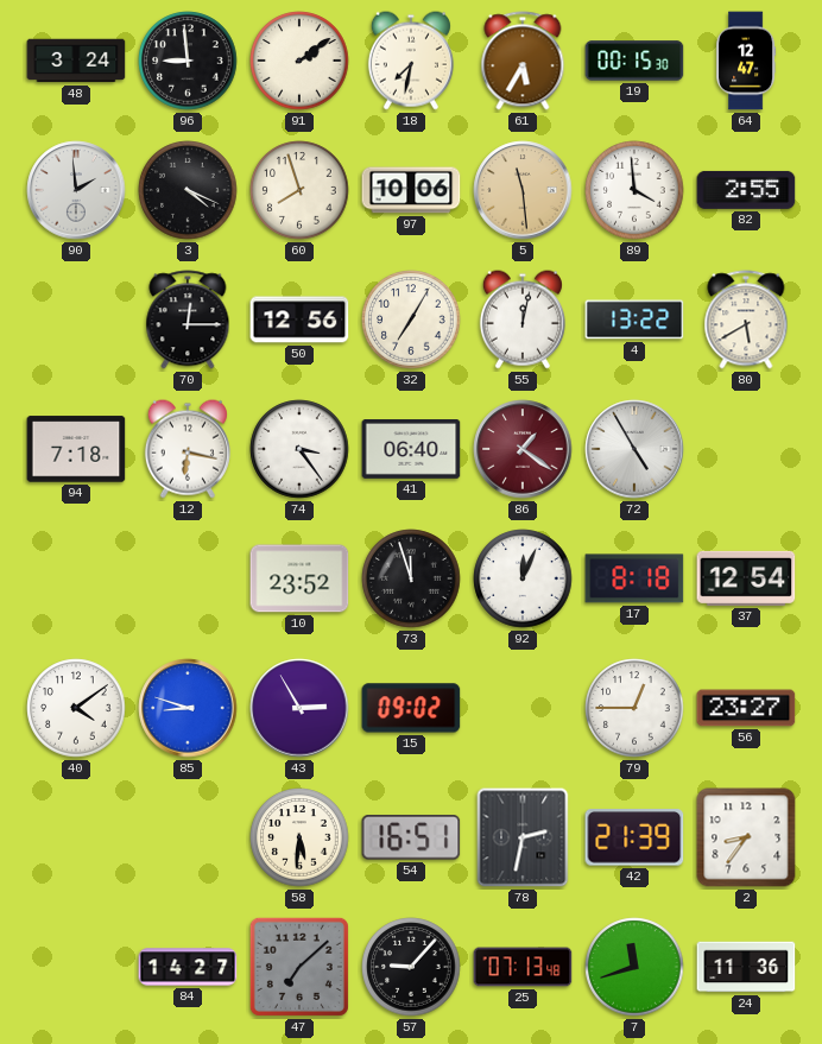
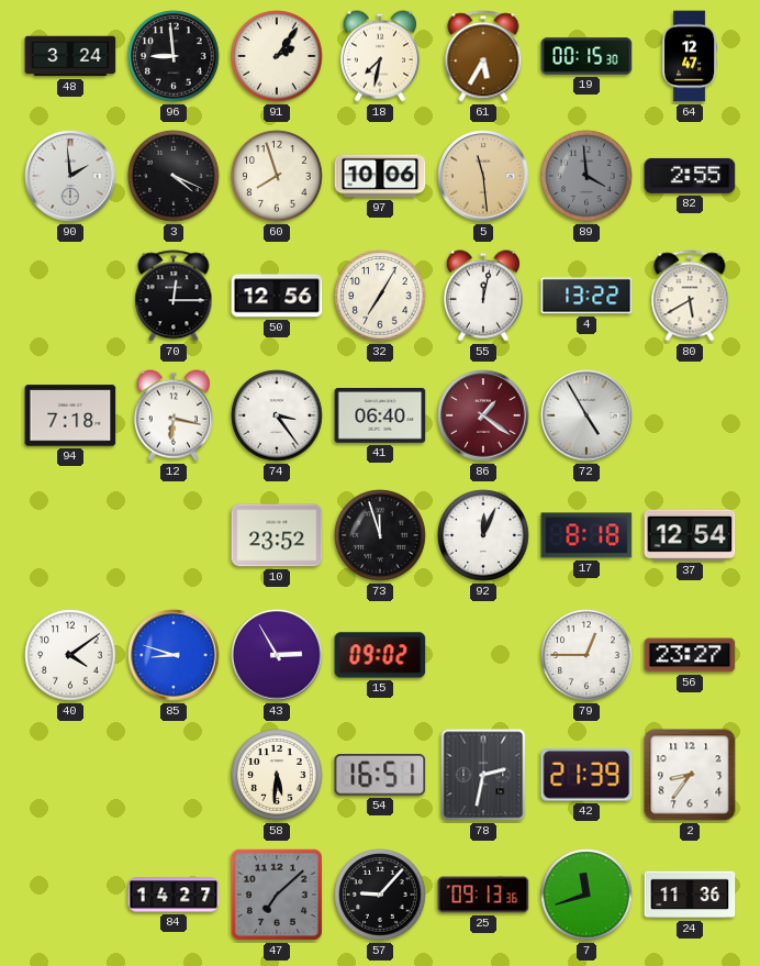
91: 2:09 -> 2:06
89 dial: white -> grey
25: 07:13 -> 09:13
